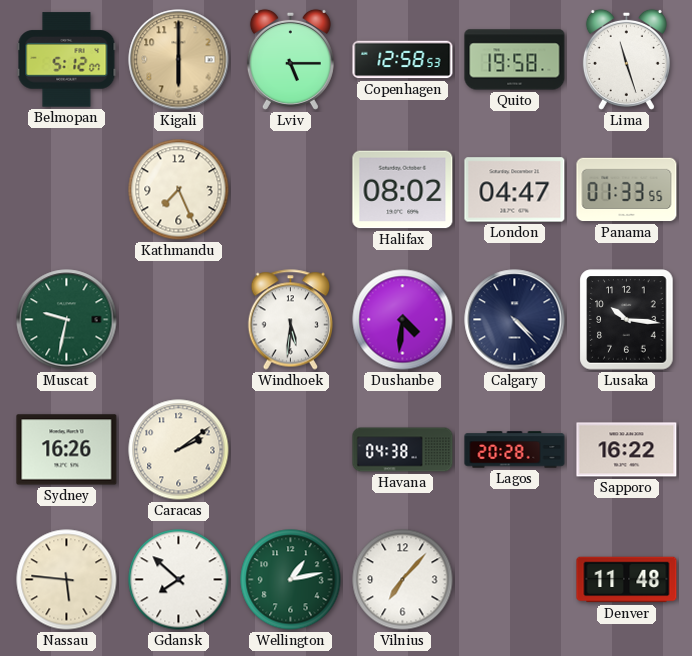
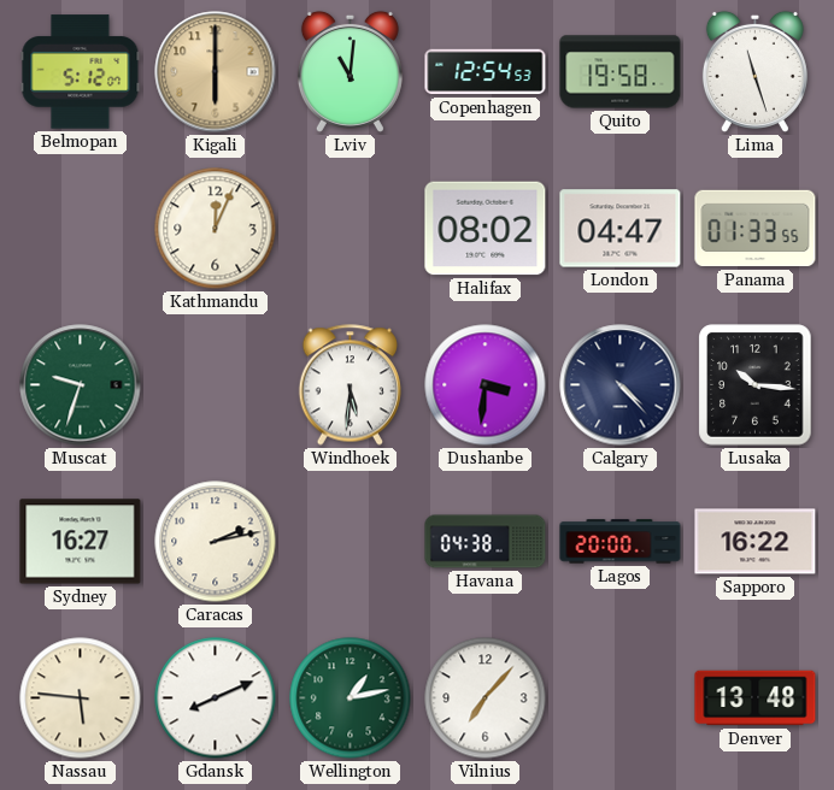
Lviv: 5:15 -> 11:01
Copenhagen: 12:58 -> 12:54
Kathmandu: 7:26 -> 12:04
Muscat: 9:32 -> 9:33
Dushanbe: 4:31 -> 3:31
Sydney: 16:26 -> 16:27
Caracas: 2:09 -> 2:13
Lagos: 20:28 -> 20:00
Gdansk: 7:52 -> 8:11
Denver: 11:48 -> 13:48
